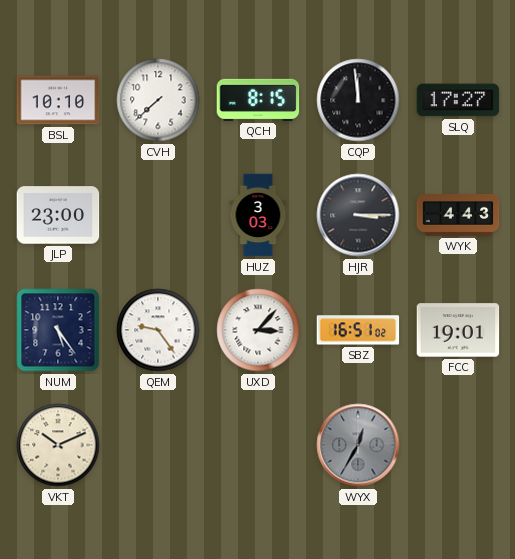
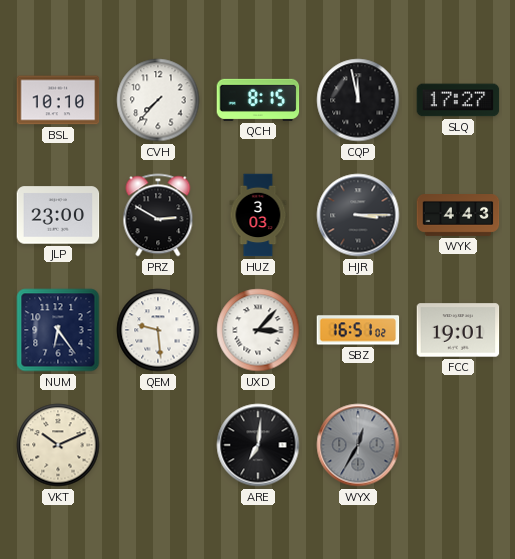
CVH: 7:38 -> 7:37
CQP: 11:59 -> 11:58
PRZ: none -> 2:50
NUM: 5:24 -> 6:24
QEM: 9:24 -> 9:29
ARE: none -> 7:01
